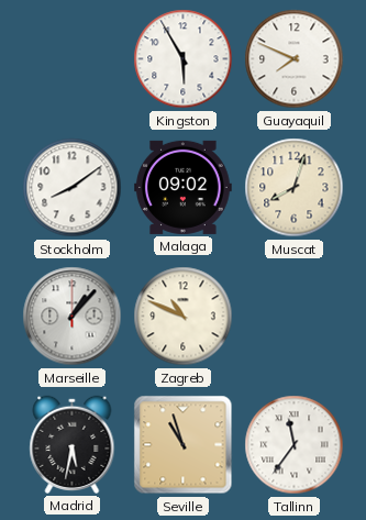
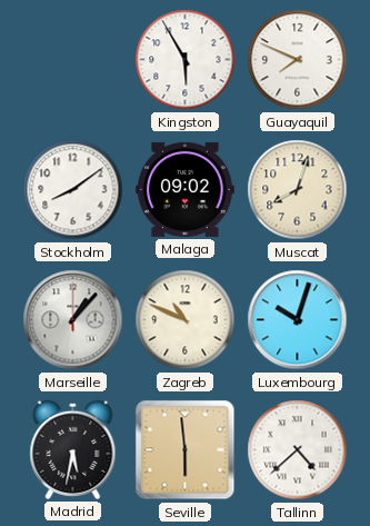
Luxembourg: none -> 10:03
Seville: 10:57 -> 5:59
Tallinn: 11:36 -> 4:38
